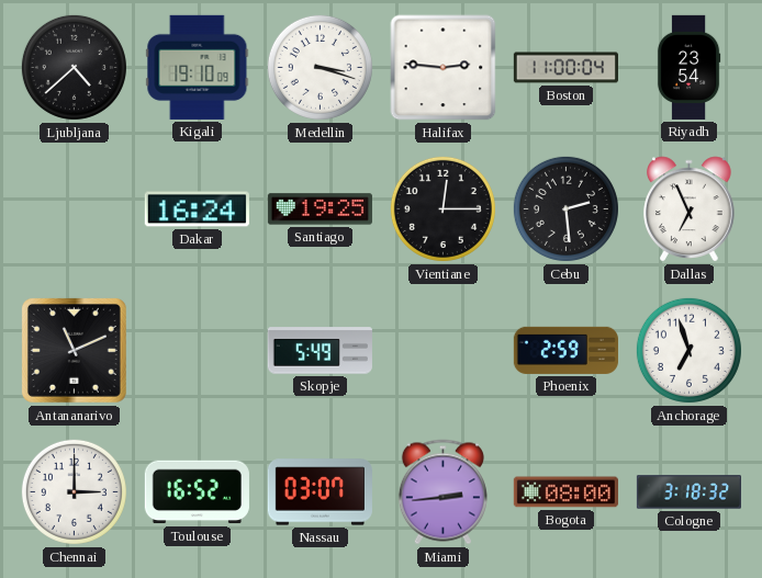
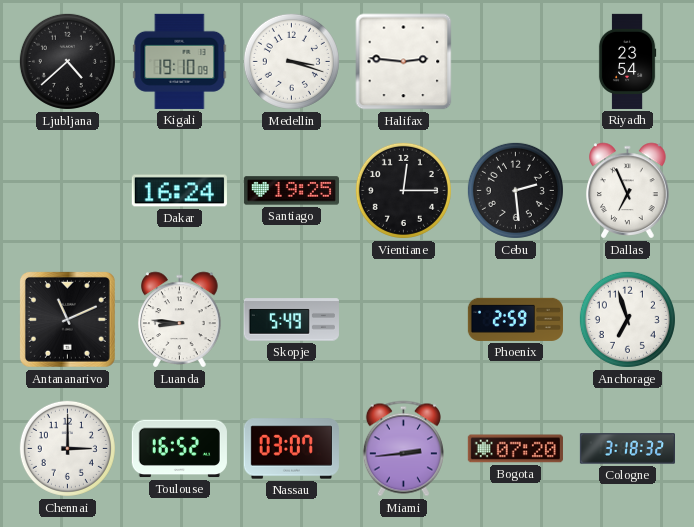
Boston: 11:00 -> none
Luanda: none -> 8:46
Bogota: 08:00 -> 07:20
